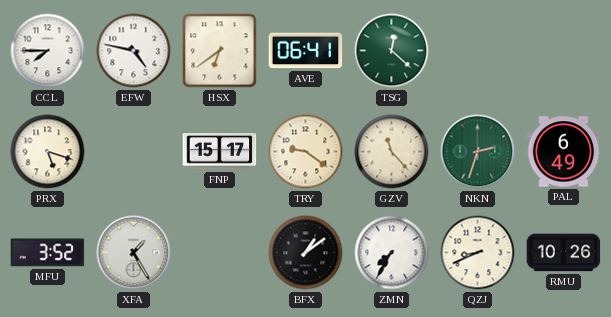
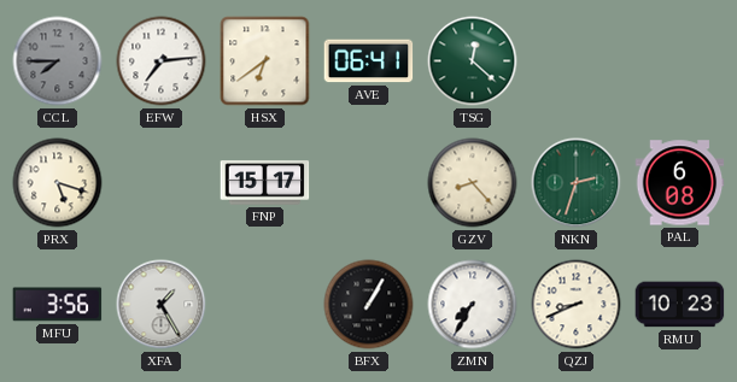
CCL dial: white -> grey
EFW: 4:47 -> 7:14
TRY: 9:21 -> none
GZV: 11:23 -> 8:23
PAL: 6:49 -> 6:08
MFU: 3:52 -> 3:56
BFX: 1:09 -> 1:05
RMU: 10:26 -> 10:23
